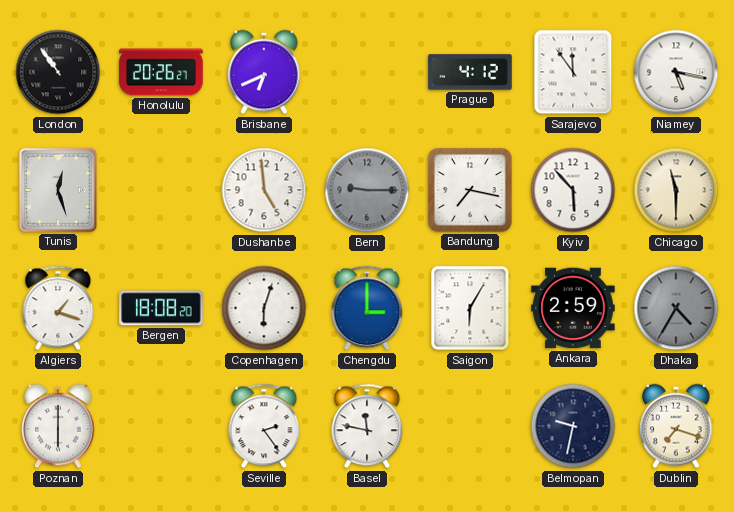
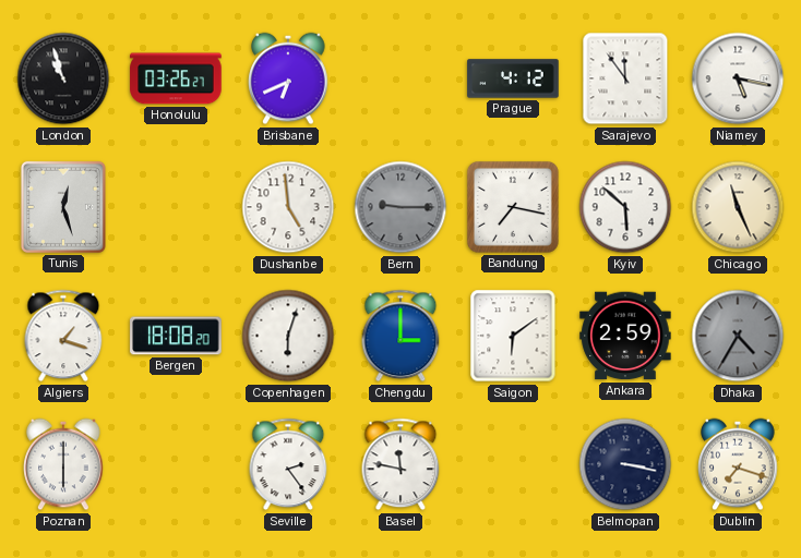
London: 10:54 -> 10:57
Honolulu: 20:26 -> 03:26
Kyiv: 5:53 -> 5:52
Chicago: 11:30 -> 11:26
Saigon: 6:05 -> 6:09
Belmopan: 9:32 -> 3:17
